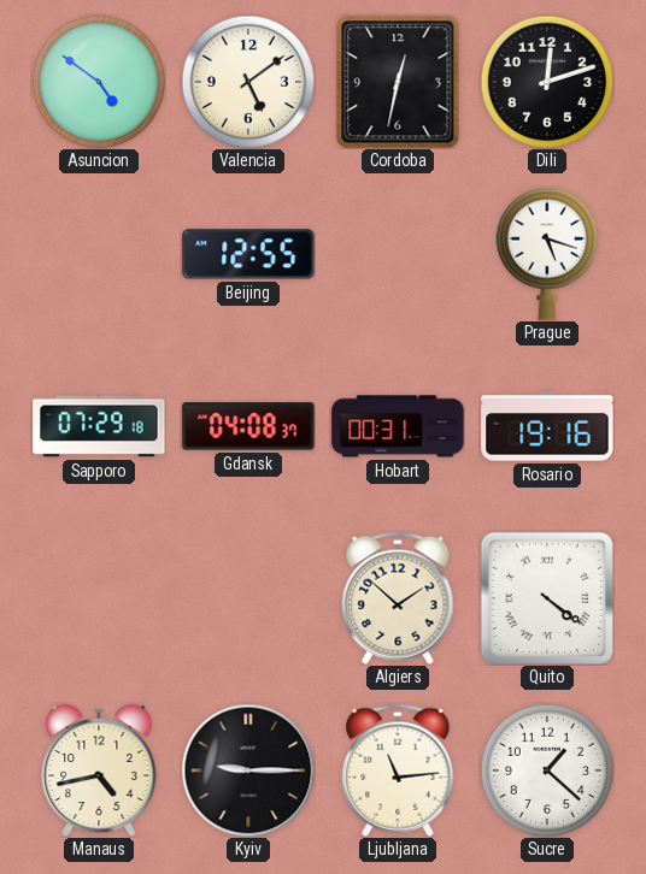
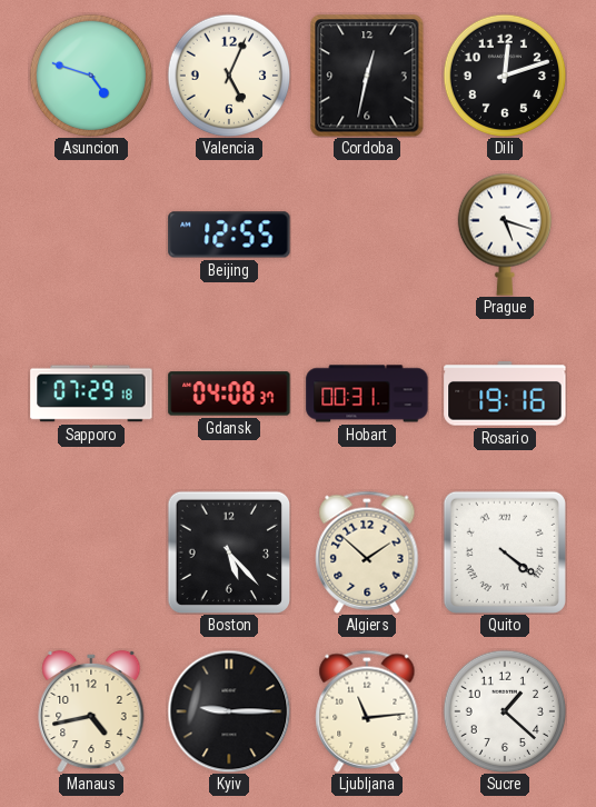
Asuncion: 4:51 -> 4:48
Valencia: 5:09 -> 5:04
Boston: none -> 5:23
